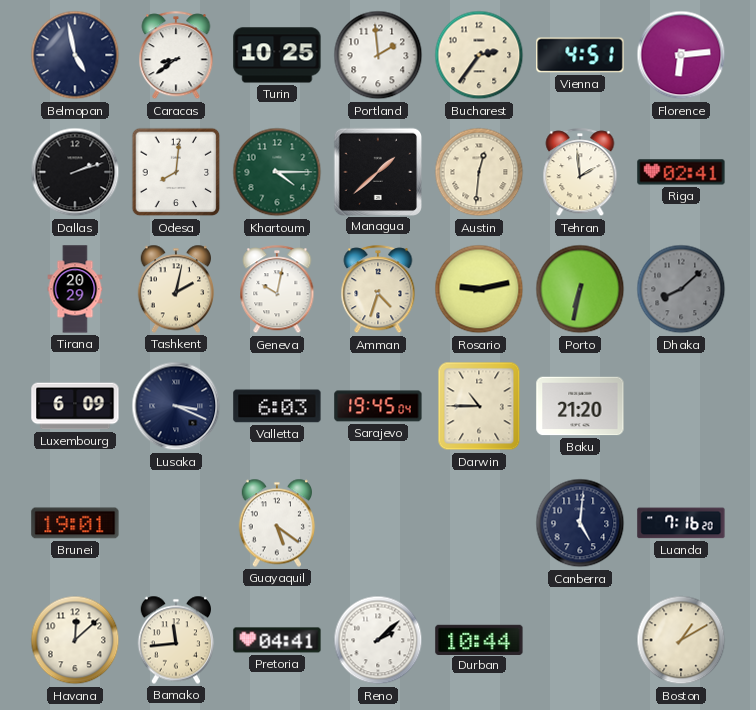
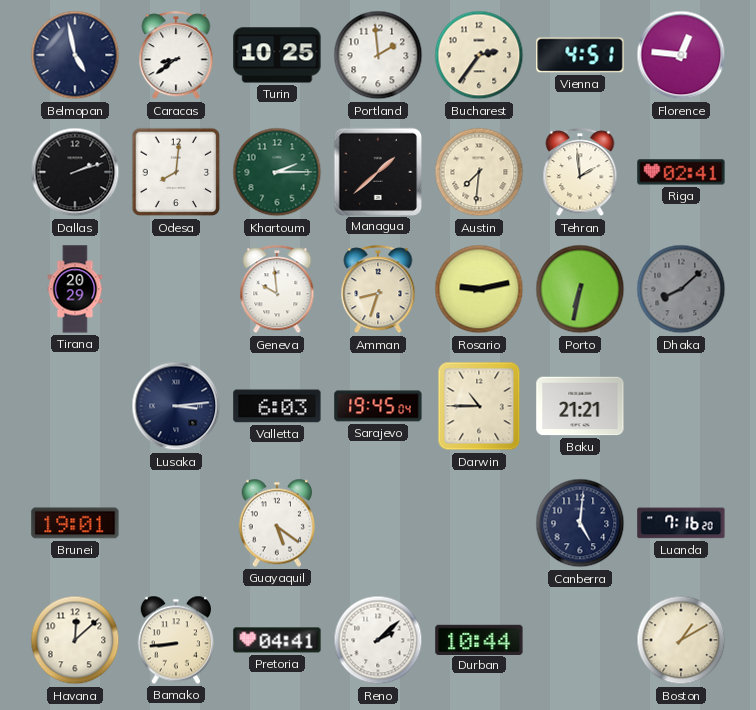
Florence: 6:14 -> 12:46
Khartoum: 4:15 -> 2:15
Austin: 12:31 -> 7:31
Tashkent: 2:02 -> none
Geneva: 10:02 -> 9:59
Amman: 4:33 -> 8:33
Luxembourg: 6:09 -> none
Lusaka: 3:19 -> 3:14
Baku: 21:20 -> 21:21
Bamako: 11:44 -> 8:44
